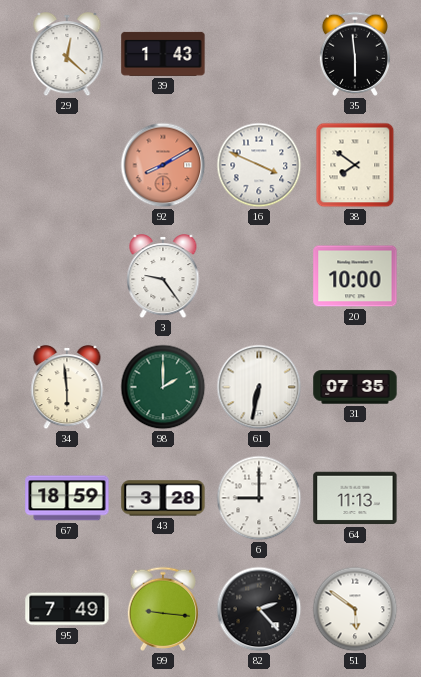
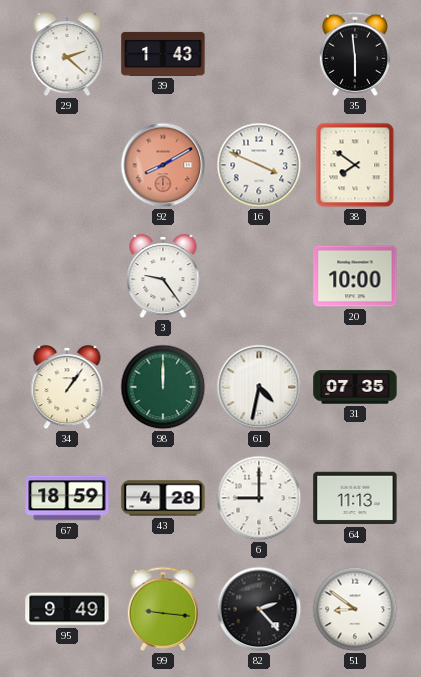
29: 12:22 -> 2:22
34: 5:59 -> 1:06
98: 2:00 -> 12:00
61: 6:32 -> 4:32
43: 3:28 -> 4:28
95: 7:49 -> 9:49
51: 5:51 -> 8:51
